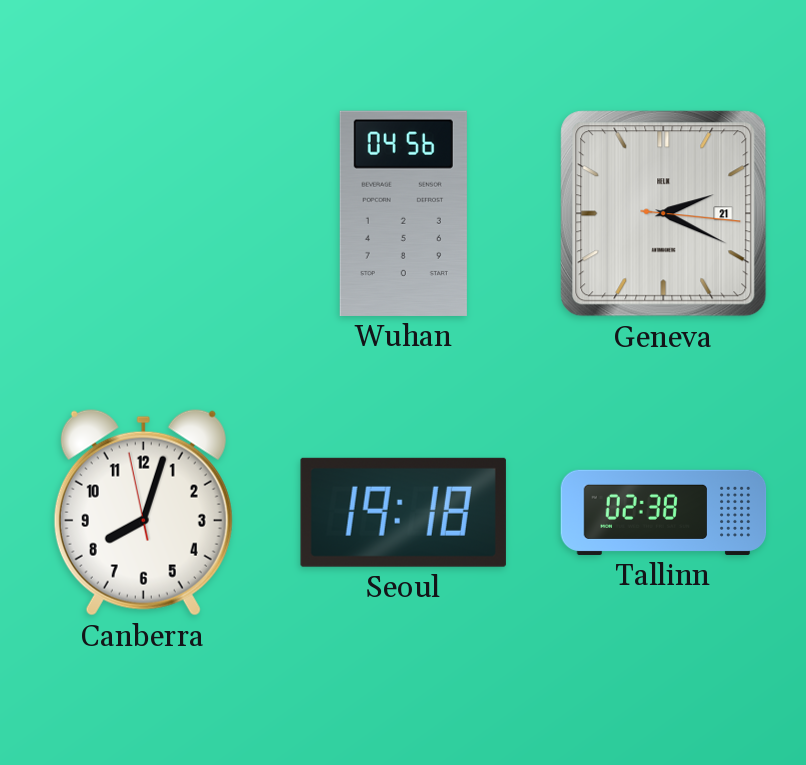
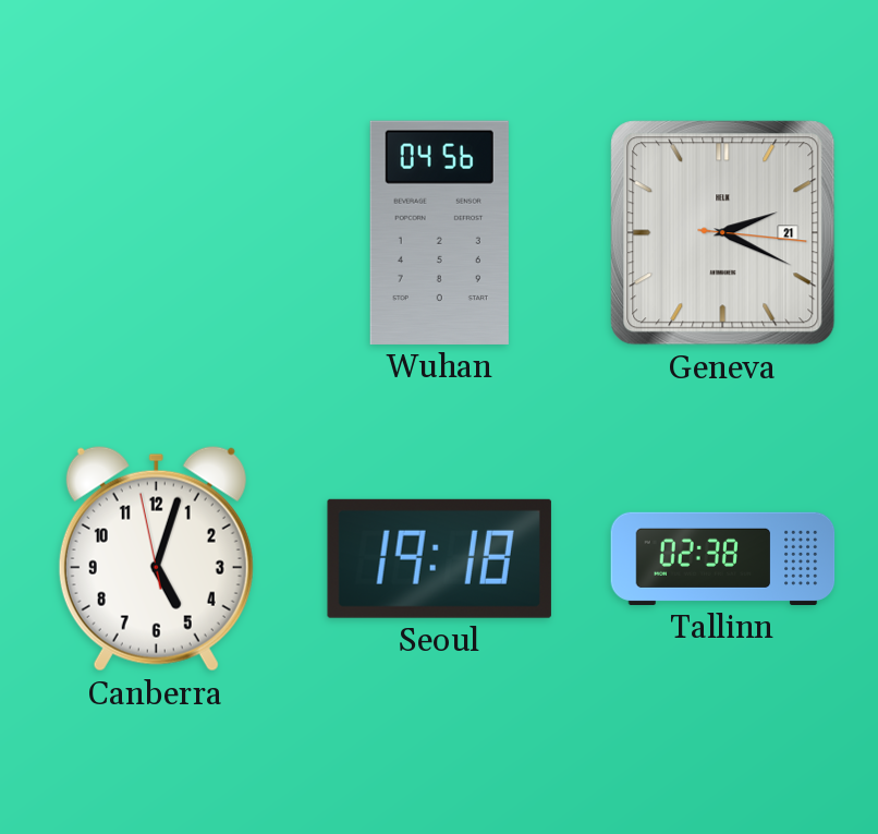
Canberra: 8:02 -> 5:02
